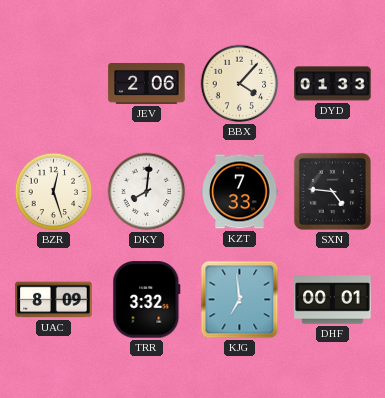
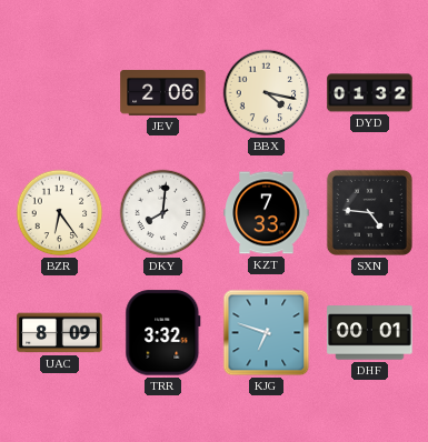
BBX: 4:07 -> 4:17
DYD: 01:33 -> 01:32
BZR: 12:27 -> 6:24
KJG: 6:59 -> 6:48
